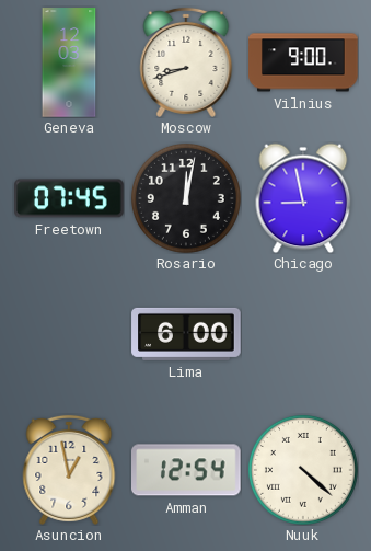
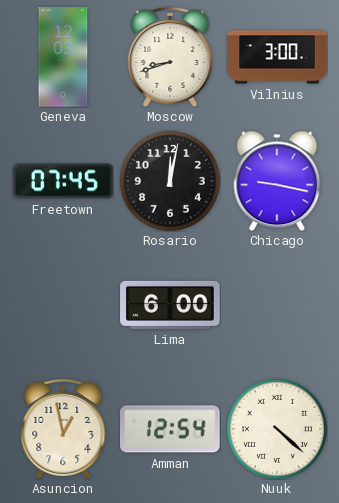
Vilnius: 9:00 -> 3:00
Chicago: 8:58 -> 9:17
